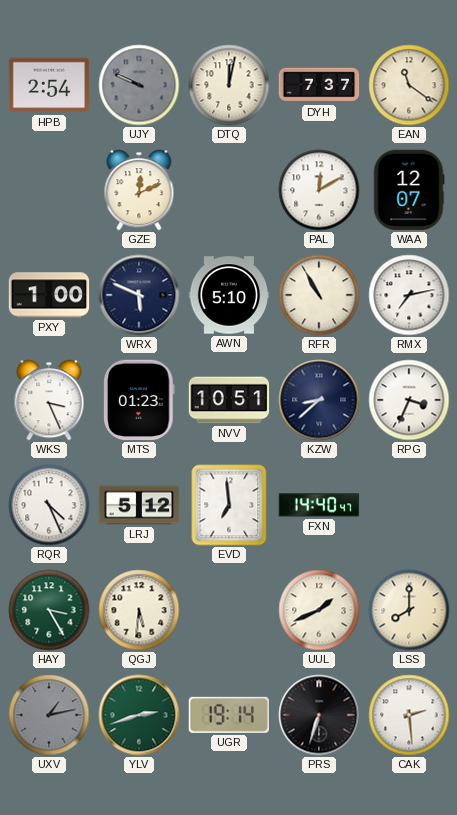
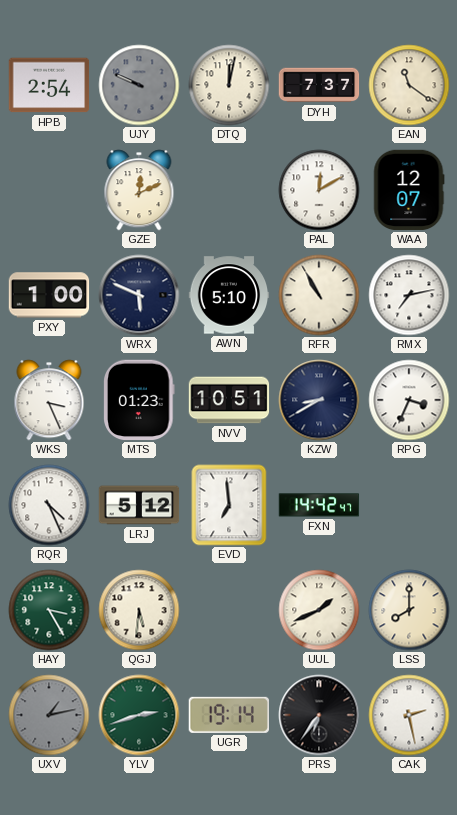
KZW: 8:38 -> 8:40
FXN: 14:40 -> 14:42
PRS: 6:33 -> 6:36
CAK: 2:29 -> 2:28
